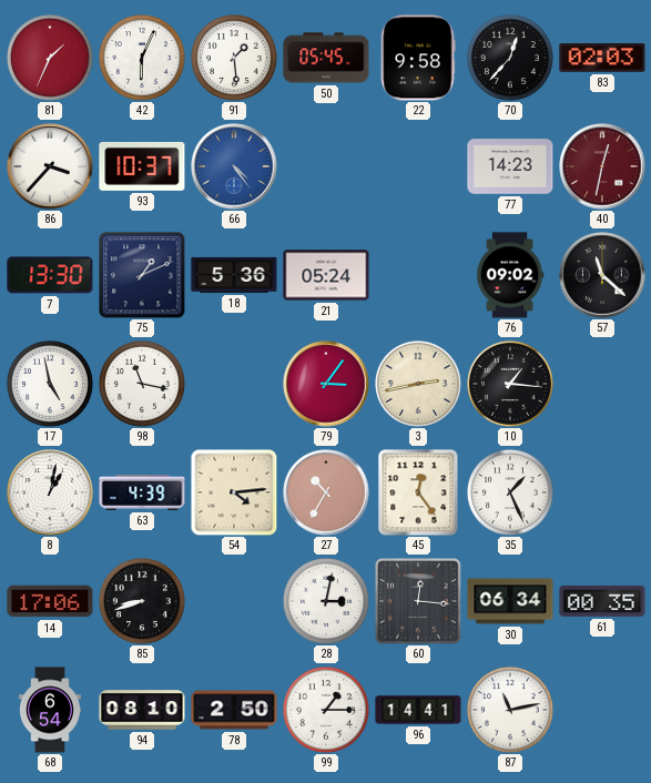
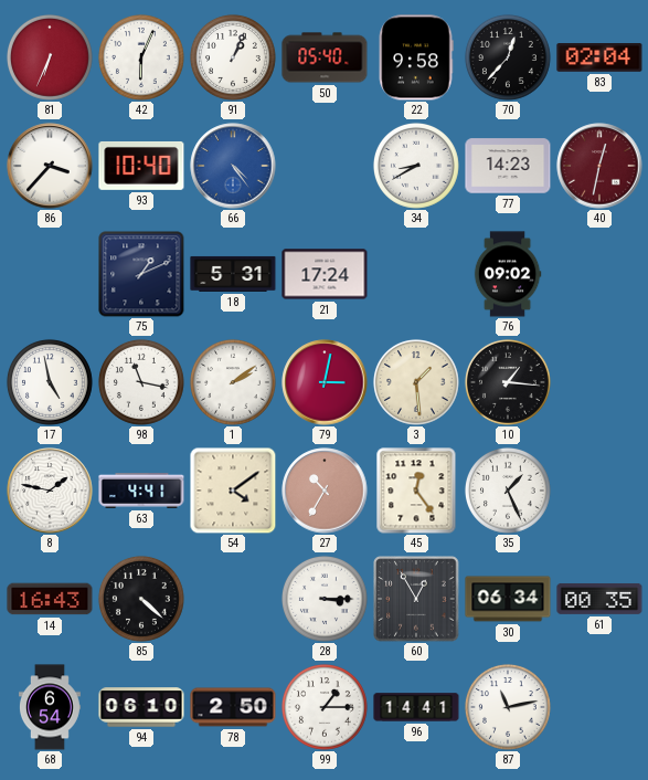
81: 1:34 -> 6:34
91: 1:29 -> 1:04
50: 05:45 -> 05:40
83: 02:03 -> 02:04
93: 10:37 -> 10:40
34: none -> 8:40
7: 13:30 -> none
18: 5:36 -> 5:31
21: 05:24 -> 17:24
57: 11:22 -> none
1: none -> 2:09
79: 3:06 -> 3:02
3: 2:43 -> 1:29
8: 1:02 -> 1:47
63: 4:39 -> 4:41
54: 4:14 -> 4:09
14: 17:06 -> 16:43
85: 8:42 -> 4:22
28: 3:02 -> 3:15
60: 12:16 -> 12:55
94: 08:10 -> 06:10
